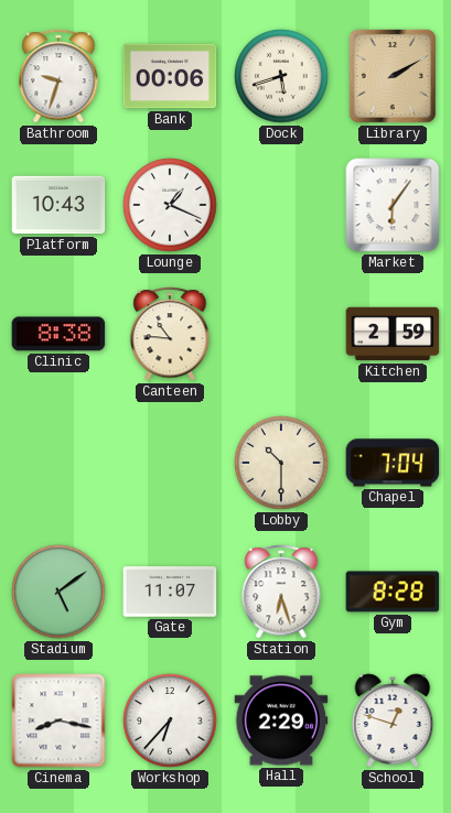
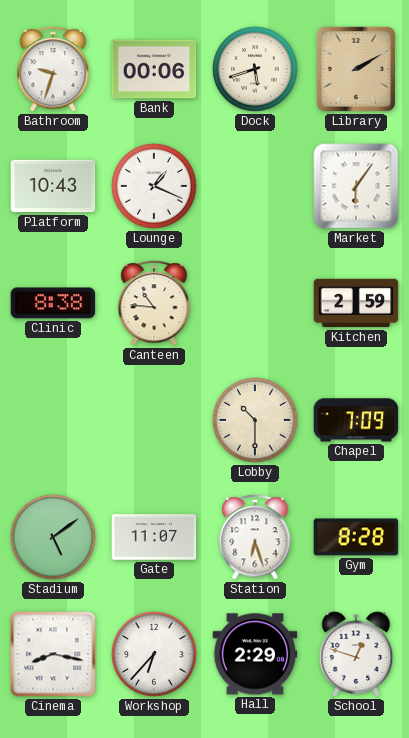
Chapel: 7:04 -> 7:09
